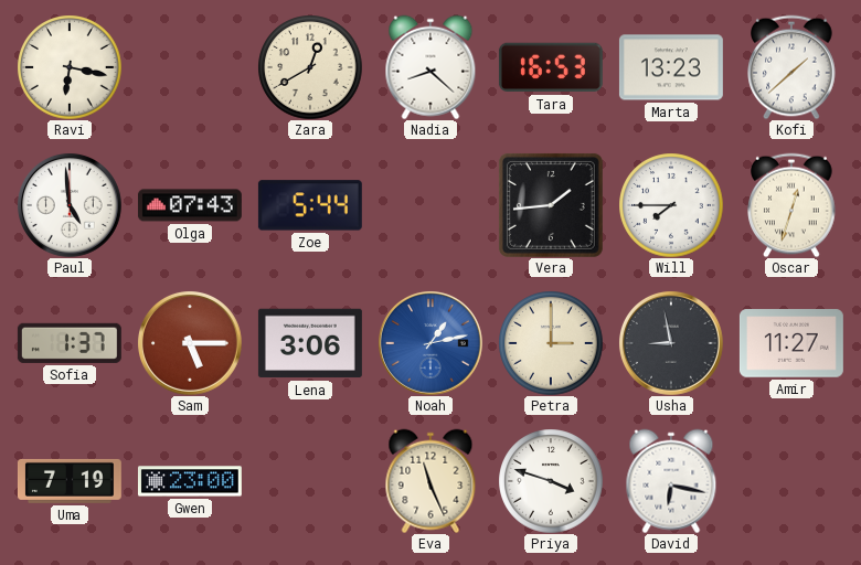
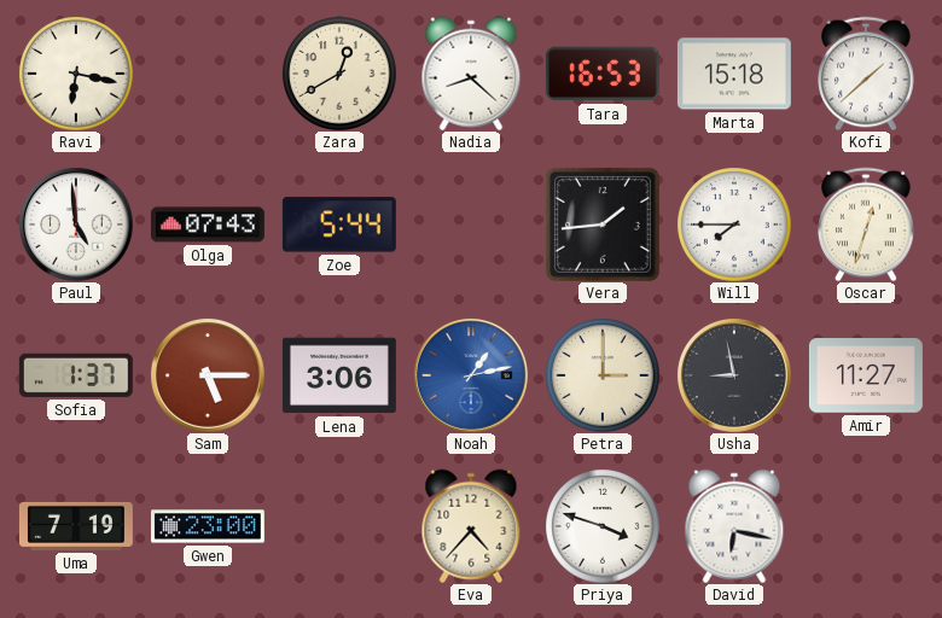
Marta: 13:23 -> 15:18
Eva: 11:26 -> 4:37
